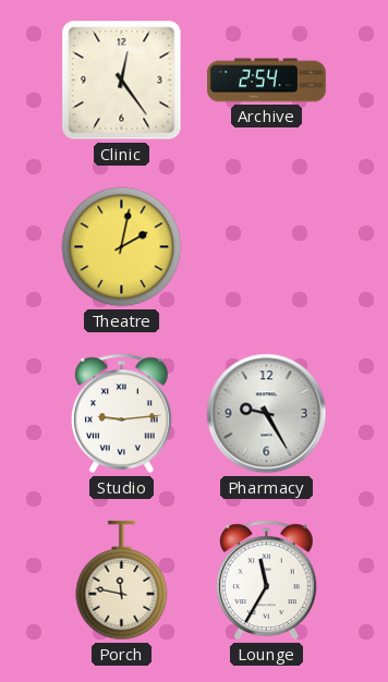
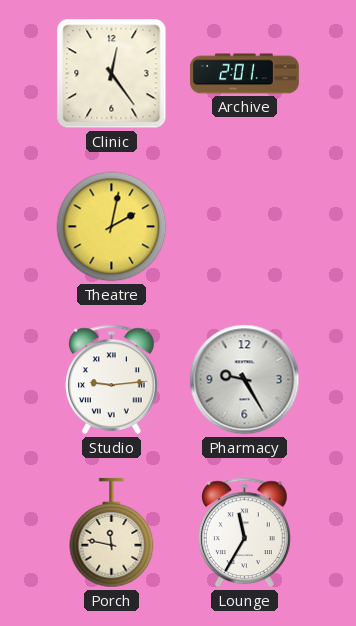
Archive: 2:54 -> 2:01
